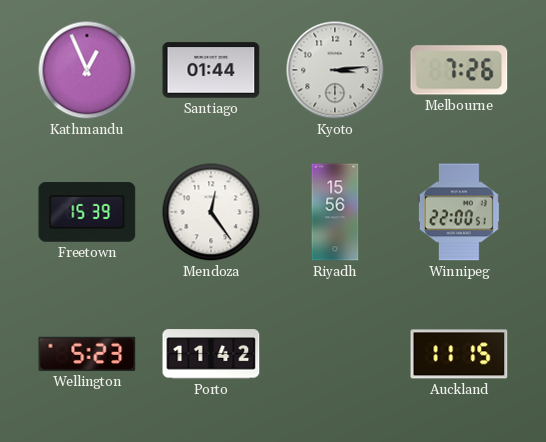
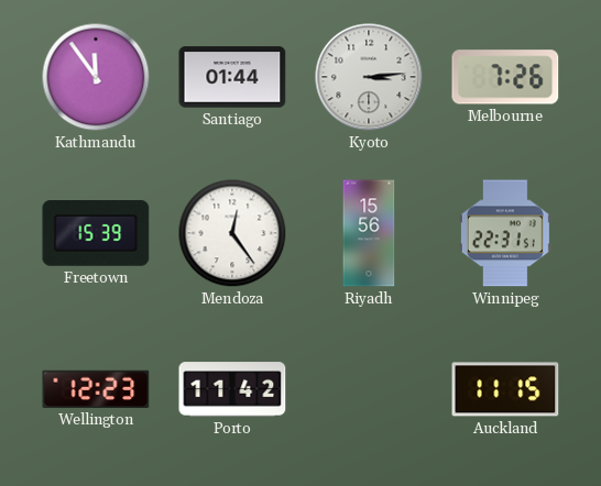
Kathmandu: 12:56 -> 11:54
Winnipeg: 22:00 -> 22:31
Wellington: 5:23 -> 12:23
